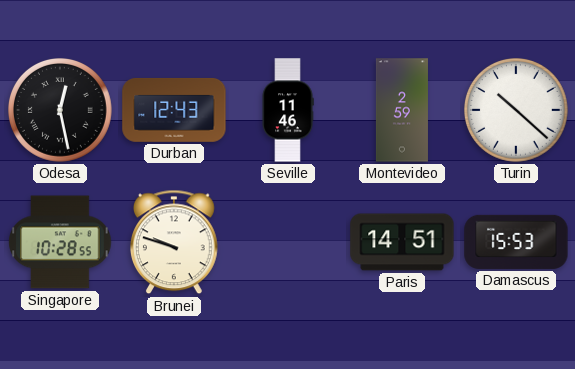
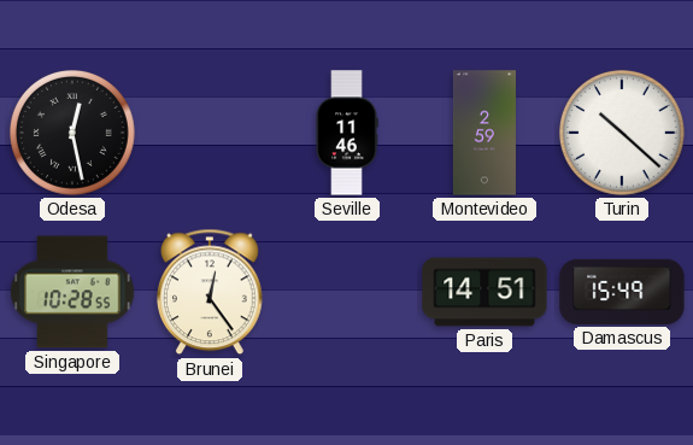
Durban: 12:43 -> none
Brunei: 9:48 -> 12:24
Damascus: 15:53 -> 15:49
